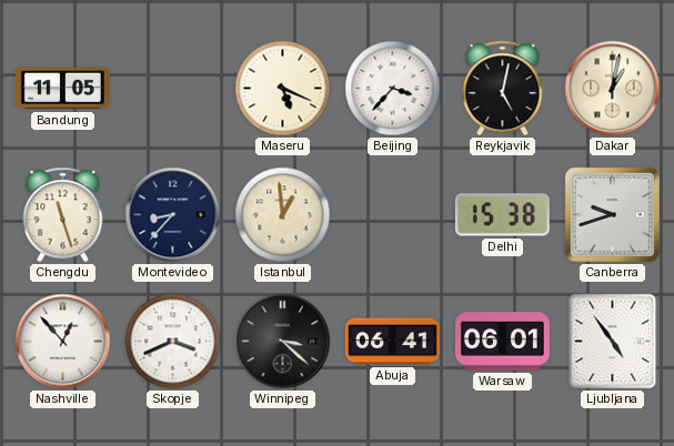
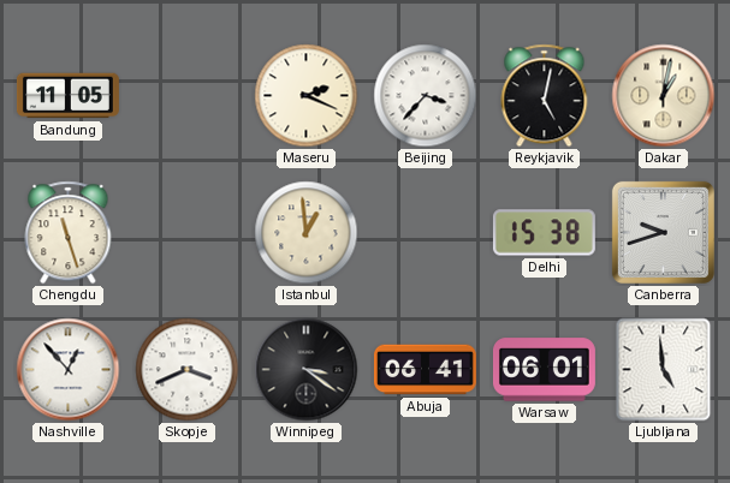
Maseru: 5:19 -> 2:19
Montevideo: 8:37 -> none
Winnipeg: 3:22 -> 3:21
Ljubljana: 4:54 -> 4:59
